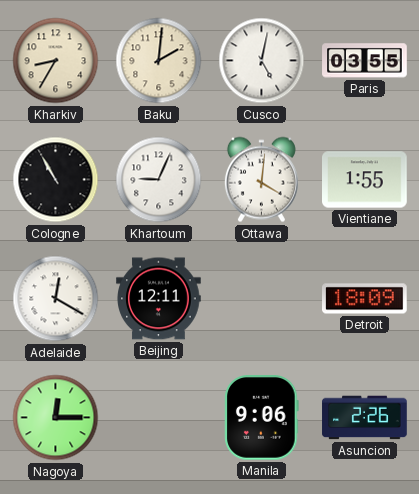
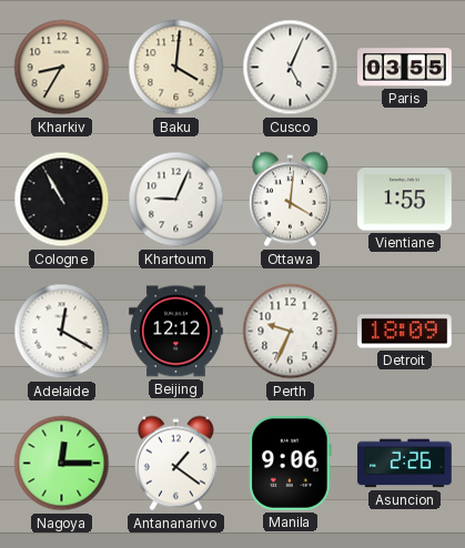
Baku: 2:01 -> 4:01
Cusco: 5:02 -> 5:04
Beijing: 12:11 -> 12:12
Perth: none -> 9:34
Antananarivo: none -> 1:21
